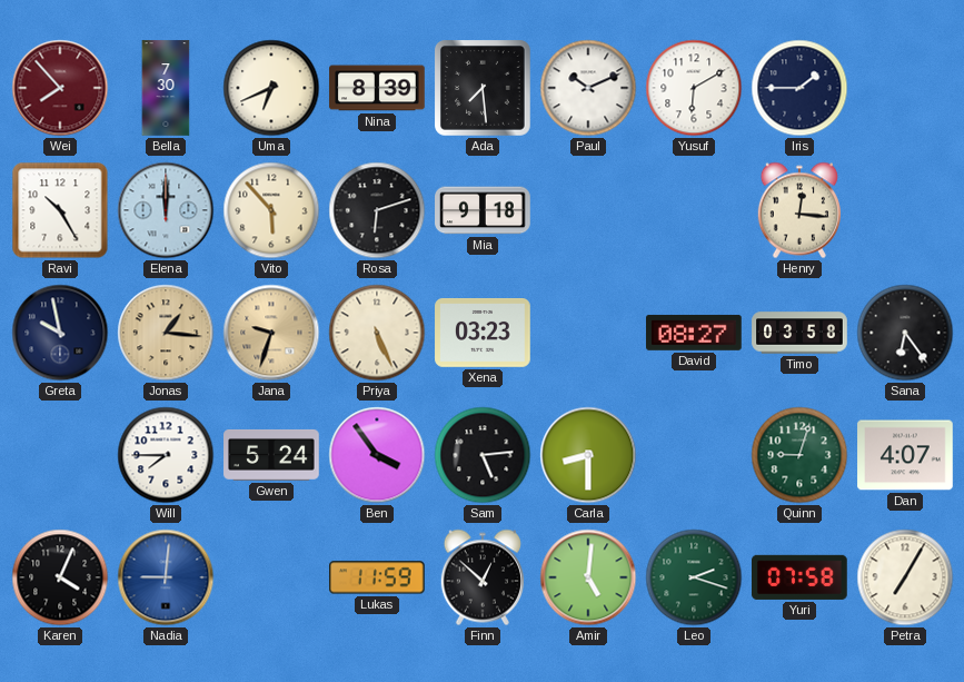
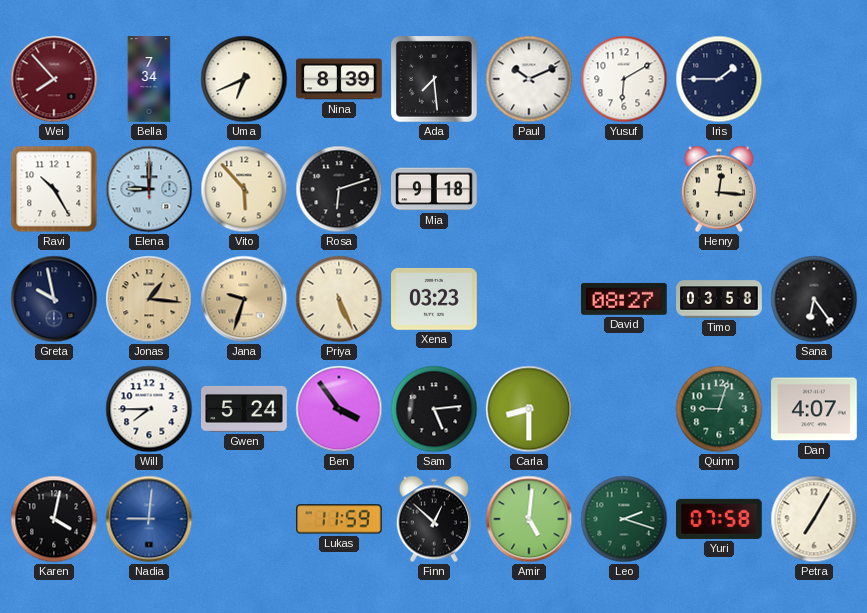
Bella: 7:30 -> 7:34
Elena: 12:00 -> 9:00
Karen: 4:04 -> 4:02
